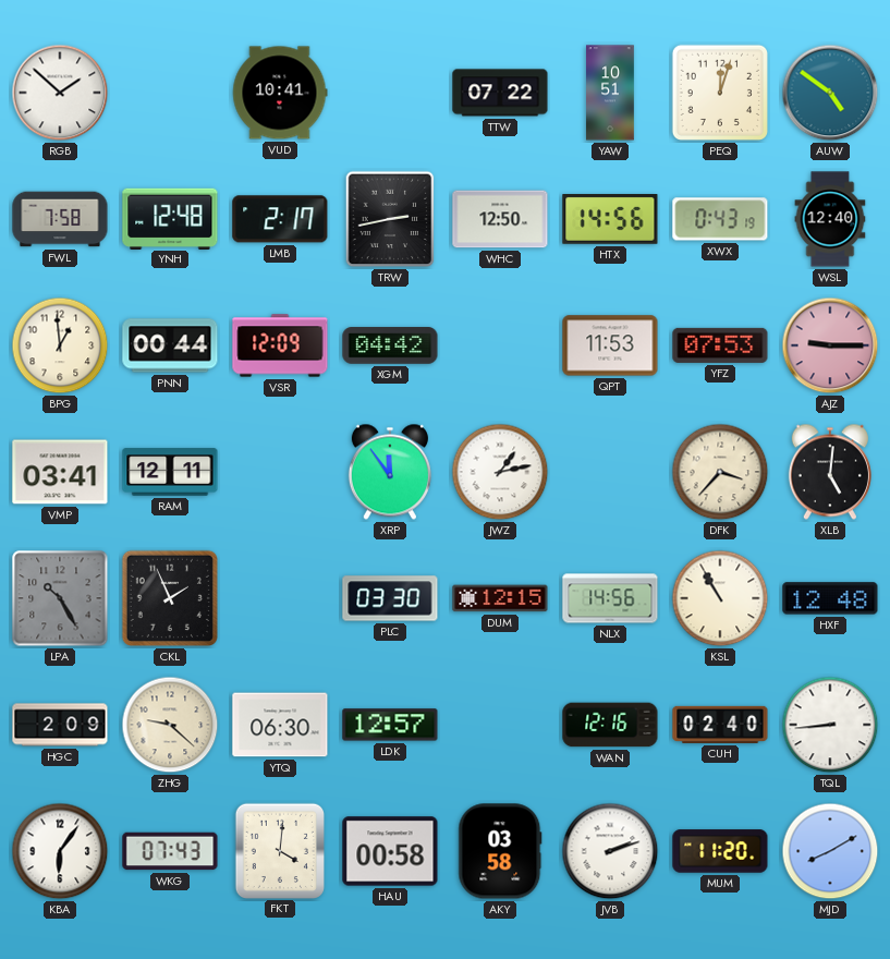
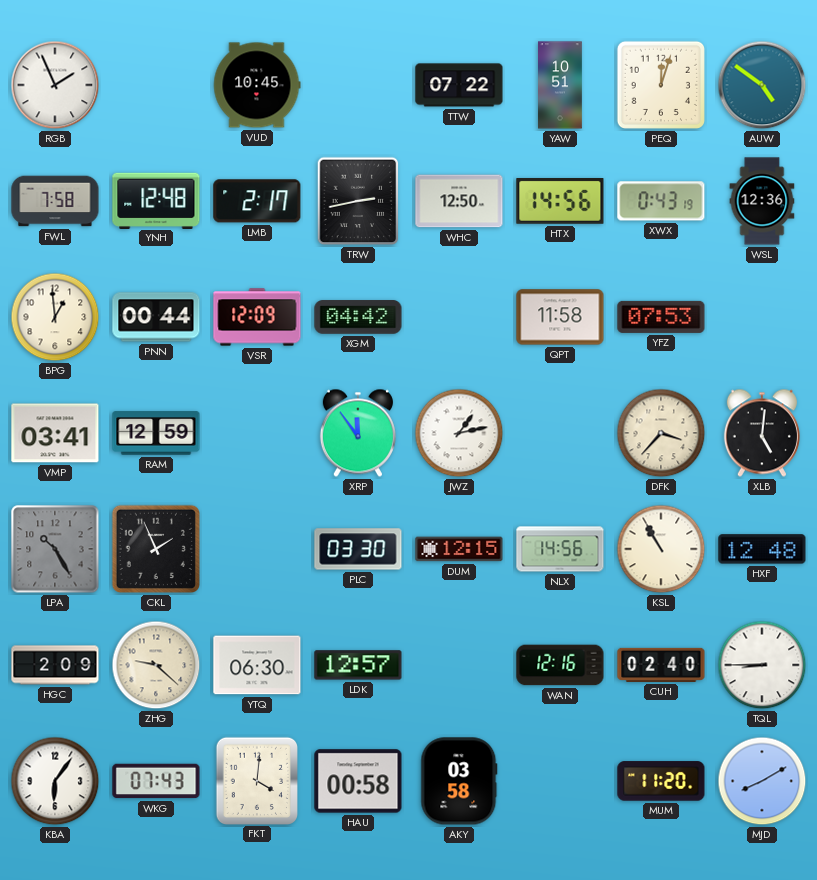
RGB: 1:52 -> 1:56
VUD: 10:41 -> 10:45
WSL: 12:40 -> 12:36
QPT: 11:53 -> 11:58
AJZ: 9:15 -> none
RAM: 12:11 -> 12:59
TQL: 8:44 -> 8:45
JVB: 2:12 -> none
